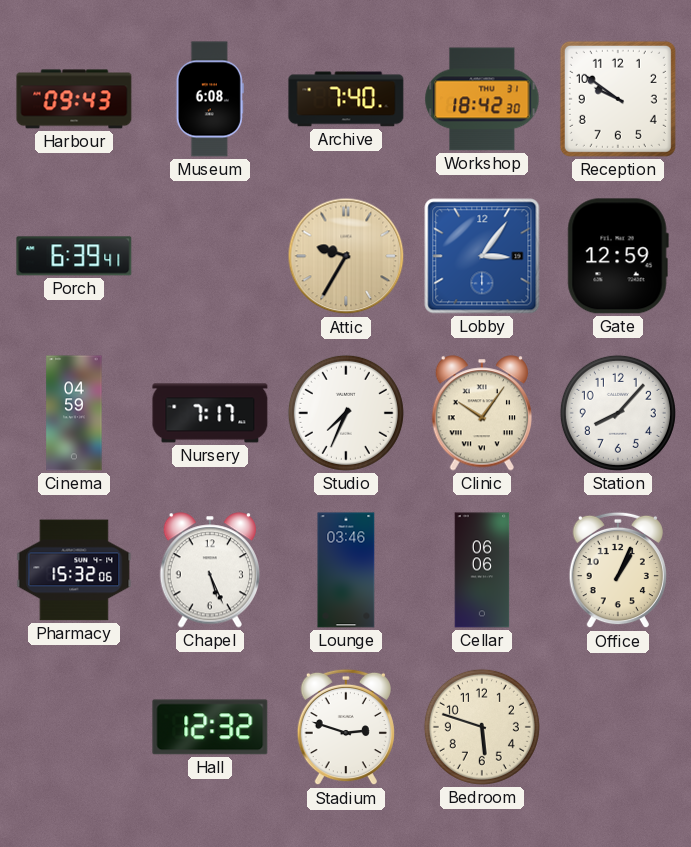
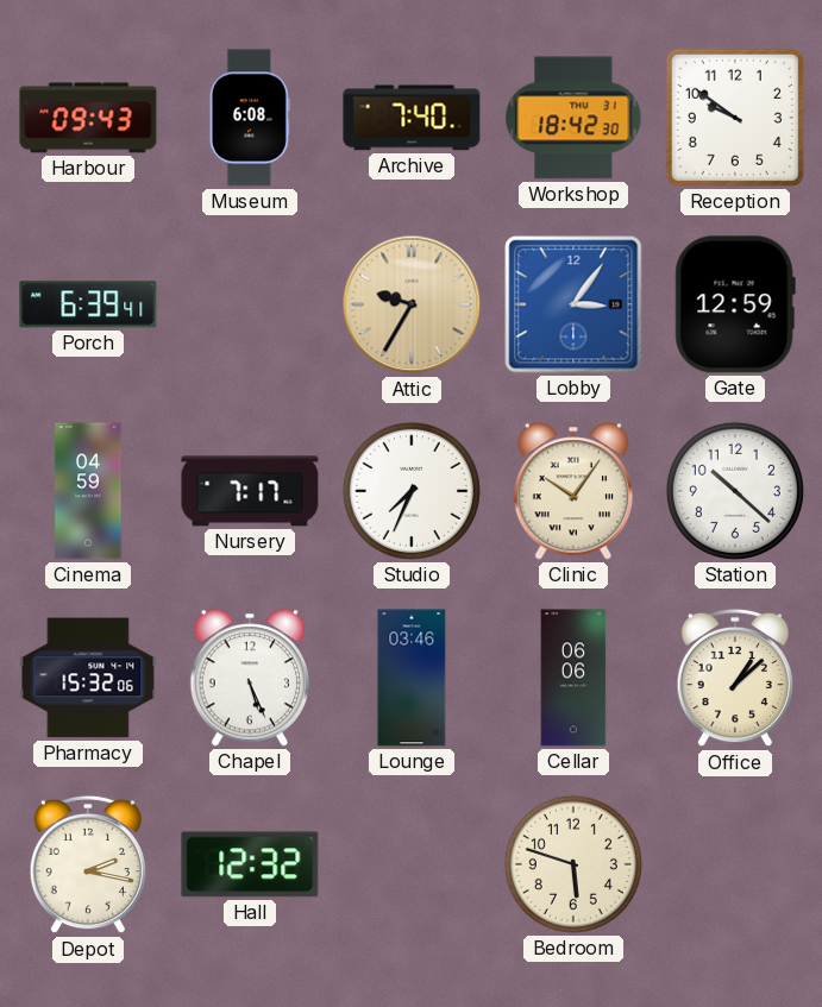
Station: 8:07 -> 10:22
Office: 1:04 -> 1:08
Depot: none -> 2:17
Stadium: 2:48 -> none
